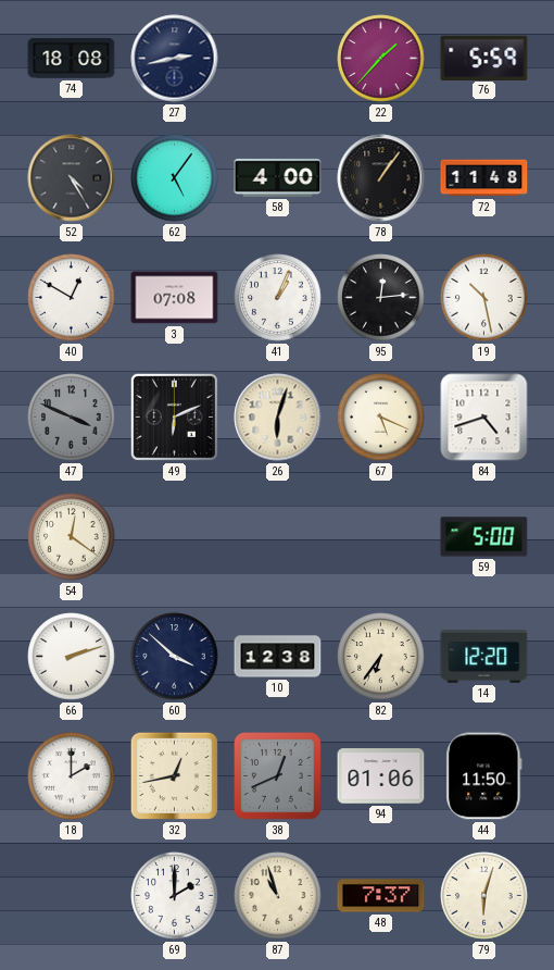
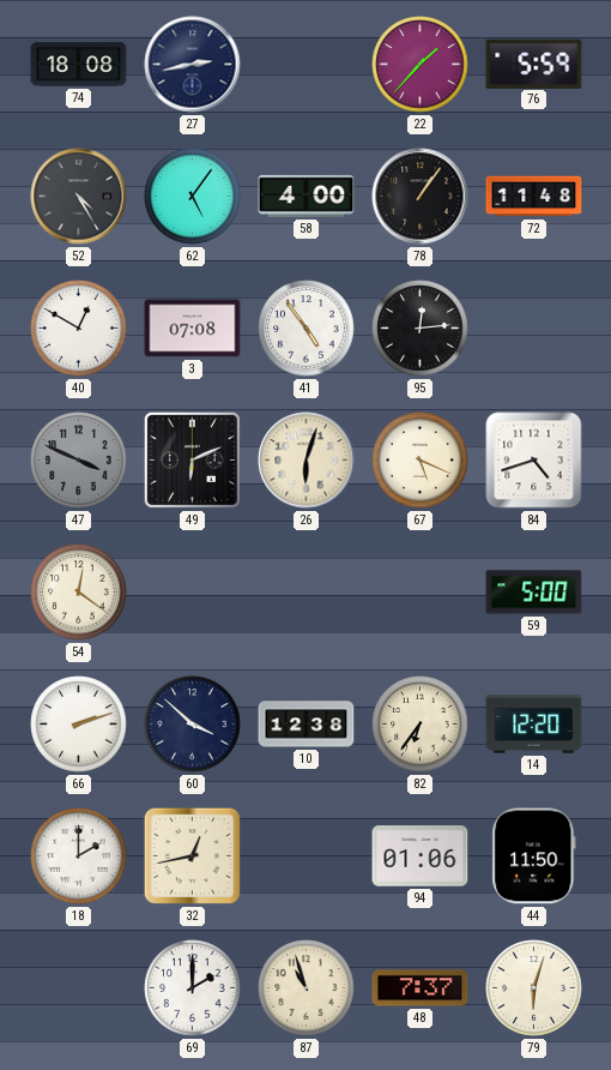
41: 1:04 -> 4:54
19: 10:28 -> none
38: 12:41 -> none
